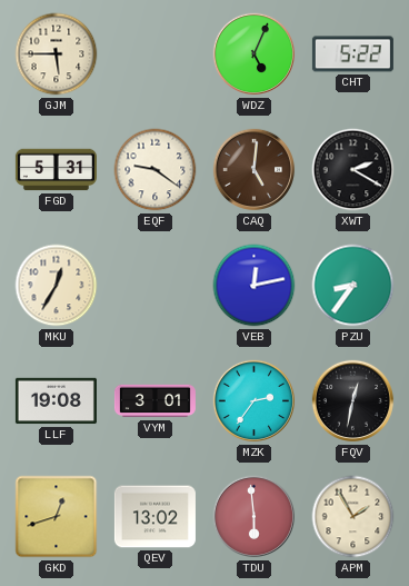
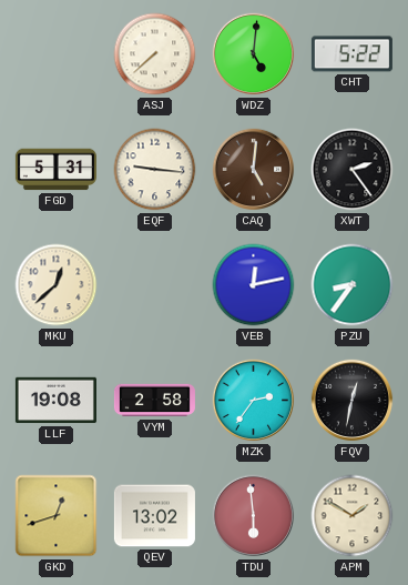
GJM: 5:45 -> none
ASJ: none -> 7:38
WDZ: 5:04 -> 5:01
EQF: 9:21 -> 9:16
XWT: 2:20 -> 2:24
MKU: 12:35 -> 12:38
VYM: 3:01 -> 2:58
APM: 1:55 -> 1:50
